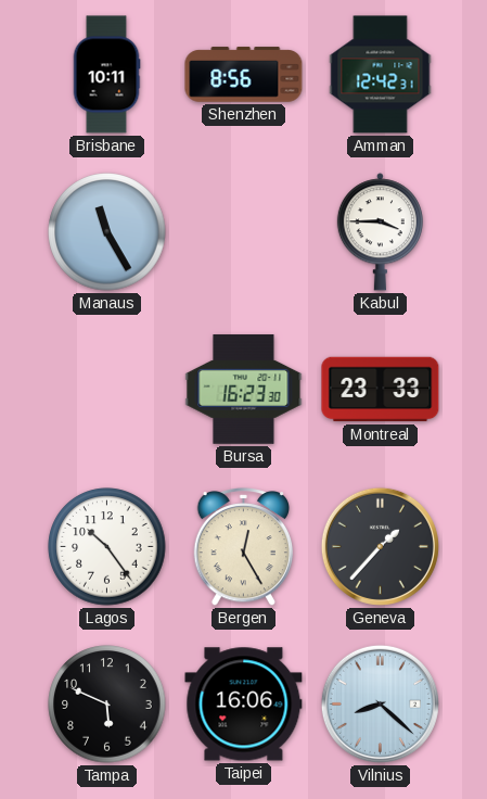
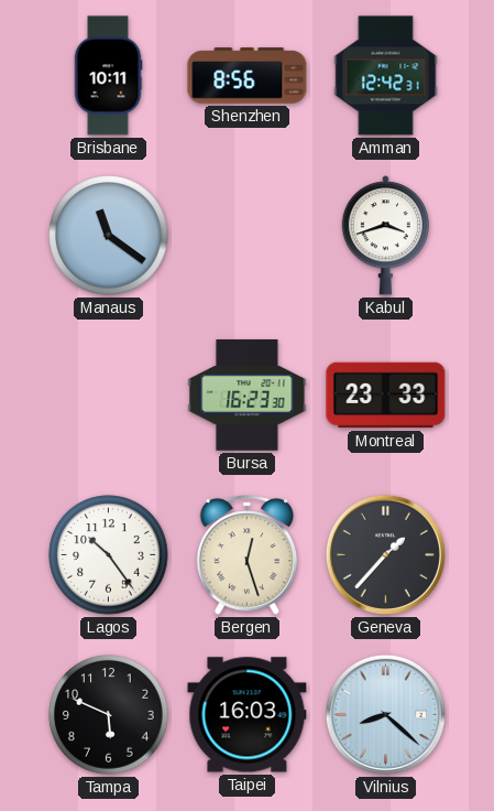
Manaus: 11:25 -> 11:21
Kabul: 3:45 -> 3:42
Bergen: 12:25 -> 12:27
Taipei: 16:06 -> 16:03
